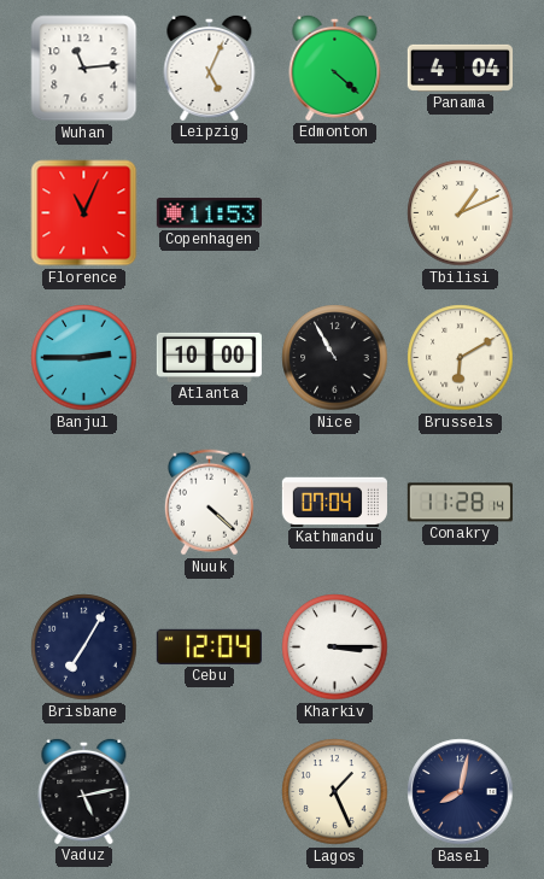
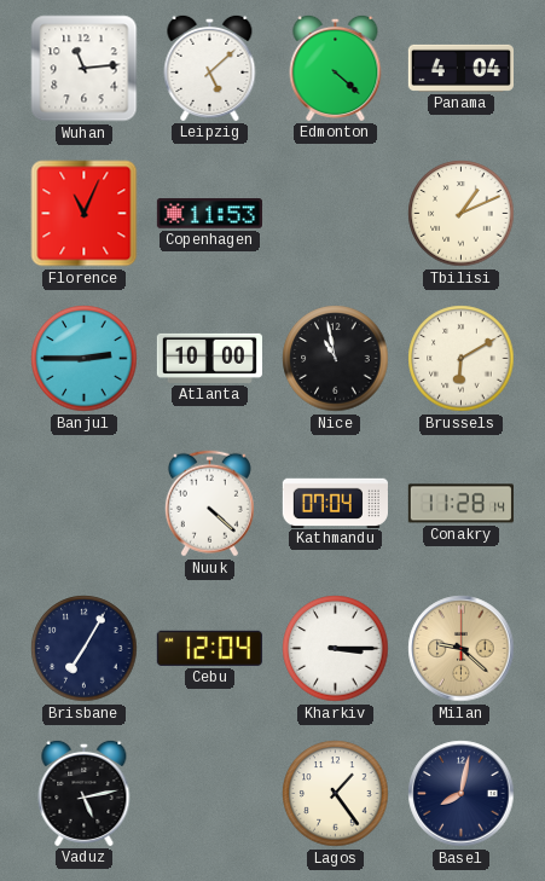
Leipzig: 5:04 -> 5:08
Nice: 10:55 -> 10:58
Milan: none -> 9:22
Lagos: 1:26 -> 1:24
